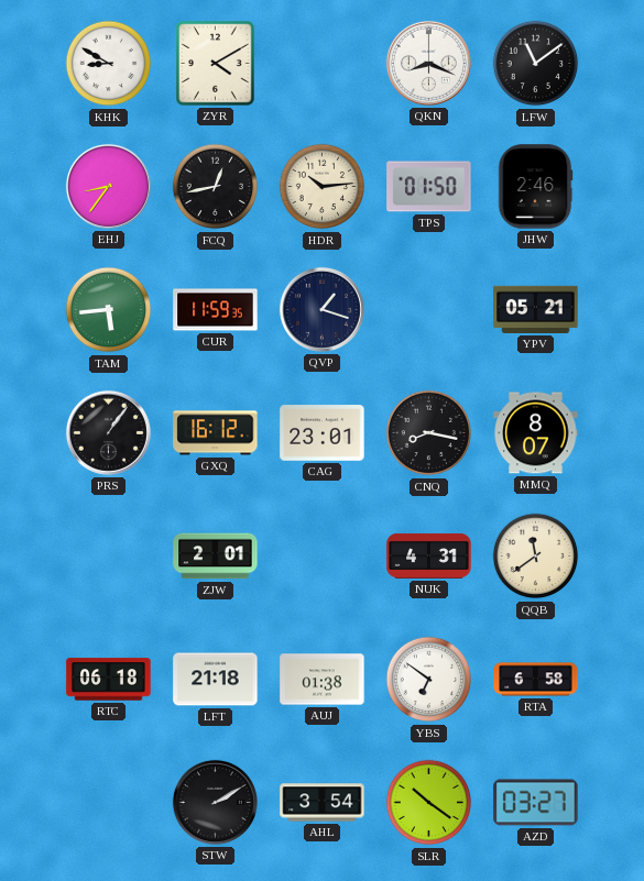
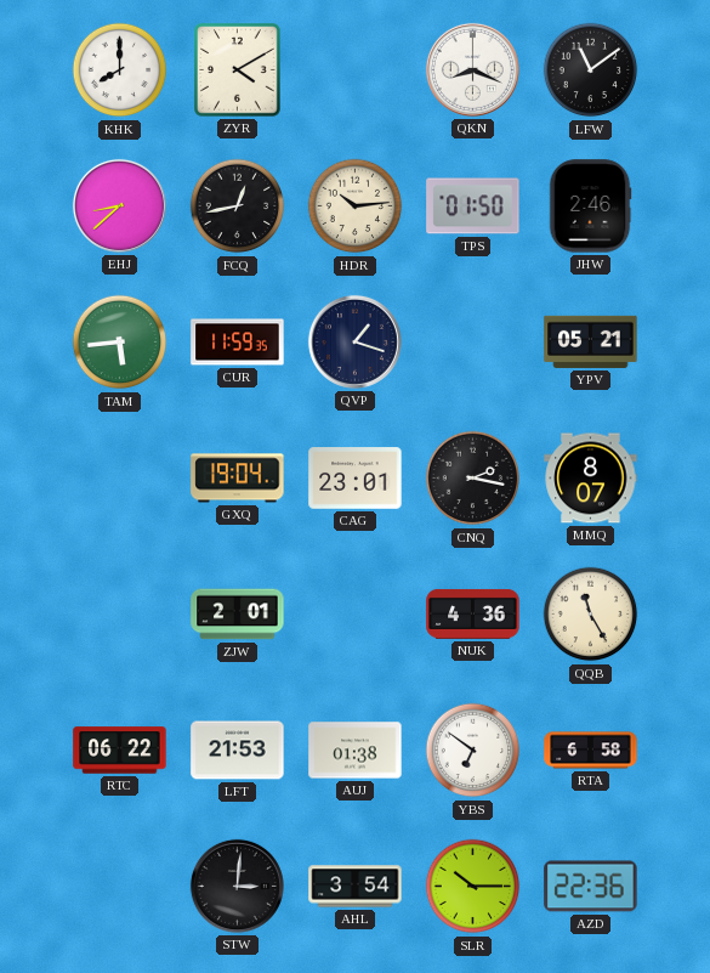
KHK: 8:50 -> 8:00
EHJ: 8:36 -> 8:38
PRS: 1:06 -> none
GXQ: 16:12 -> 19:04
CNQ: 8:17 -> 2:17
NUK: 4:31 -> 4:36
QQB: 11:39 -> 11:25
RTC: 06:18 -> 06:22
LFT: 21:18 -> 21:53
STW: 2:10 -> 3:01
SLR: 10:21 -> 10:15
AZD: 03:27 -> 22:36
